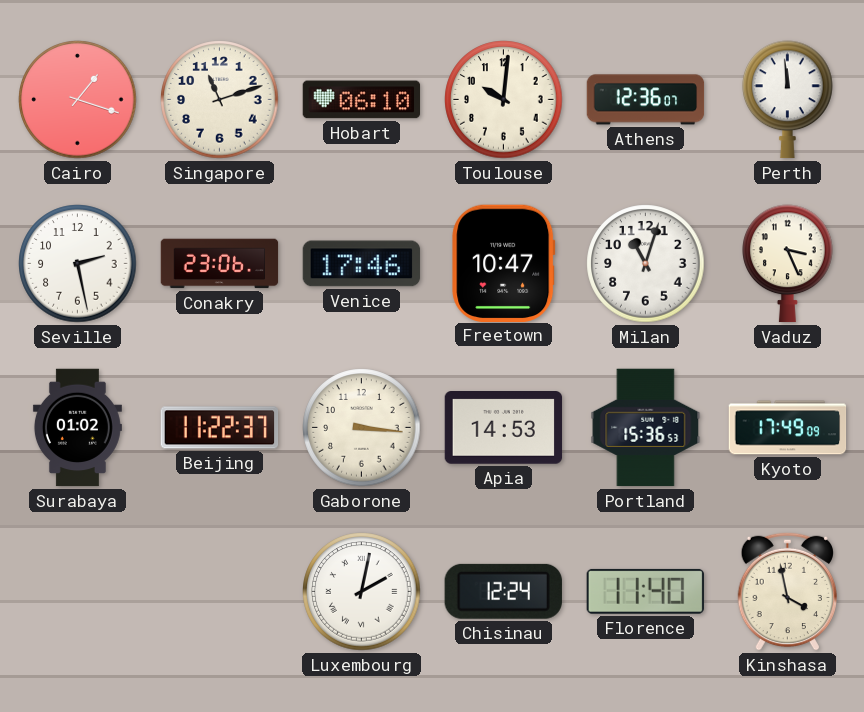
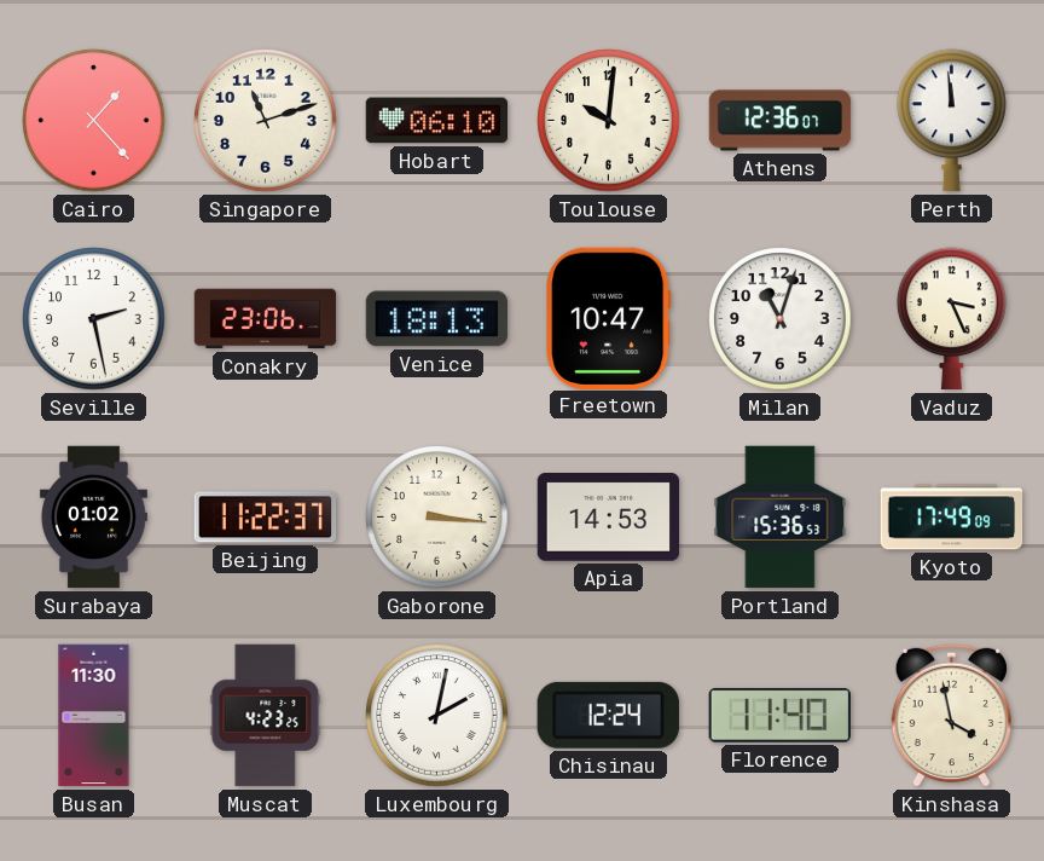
Cairo: 1:18 -> 1:23
Venice: 17:46 -> 18:13
Busan: none -> 11:30
Muscat: none -> 4:23
